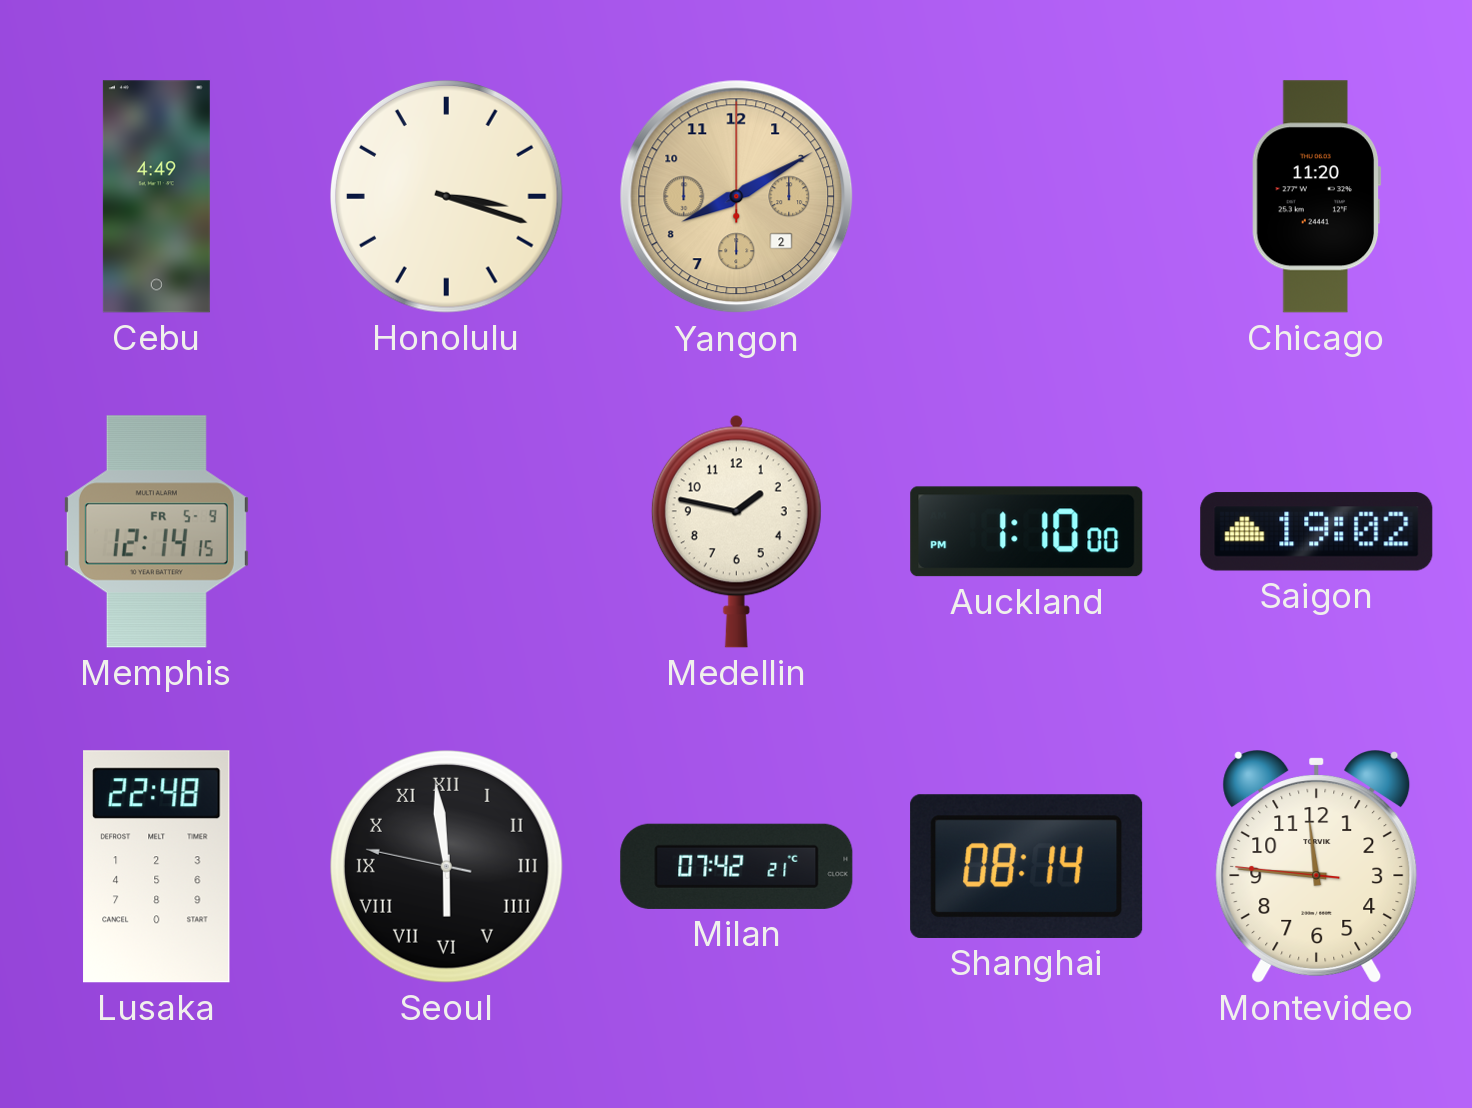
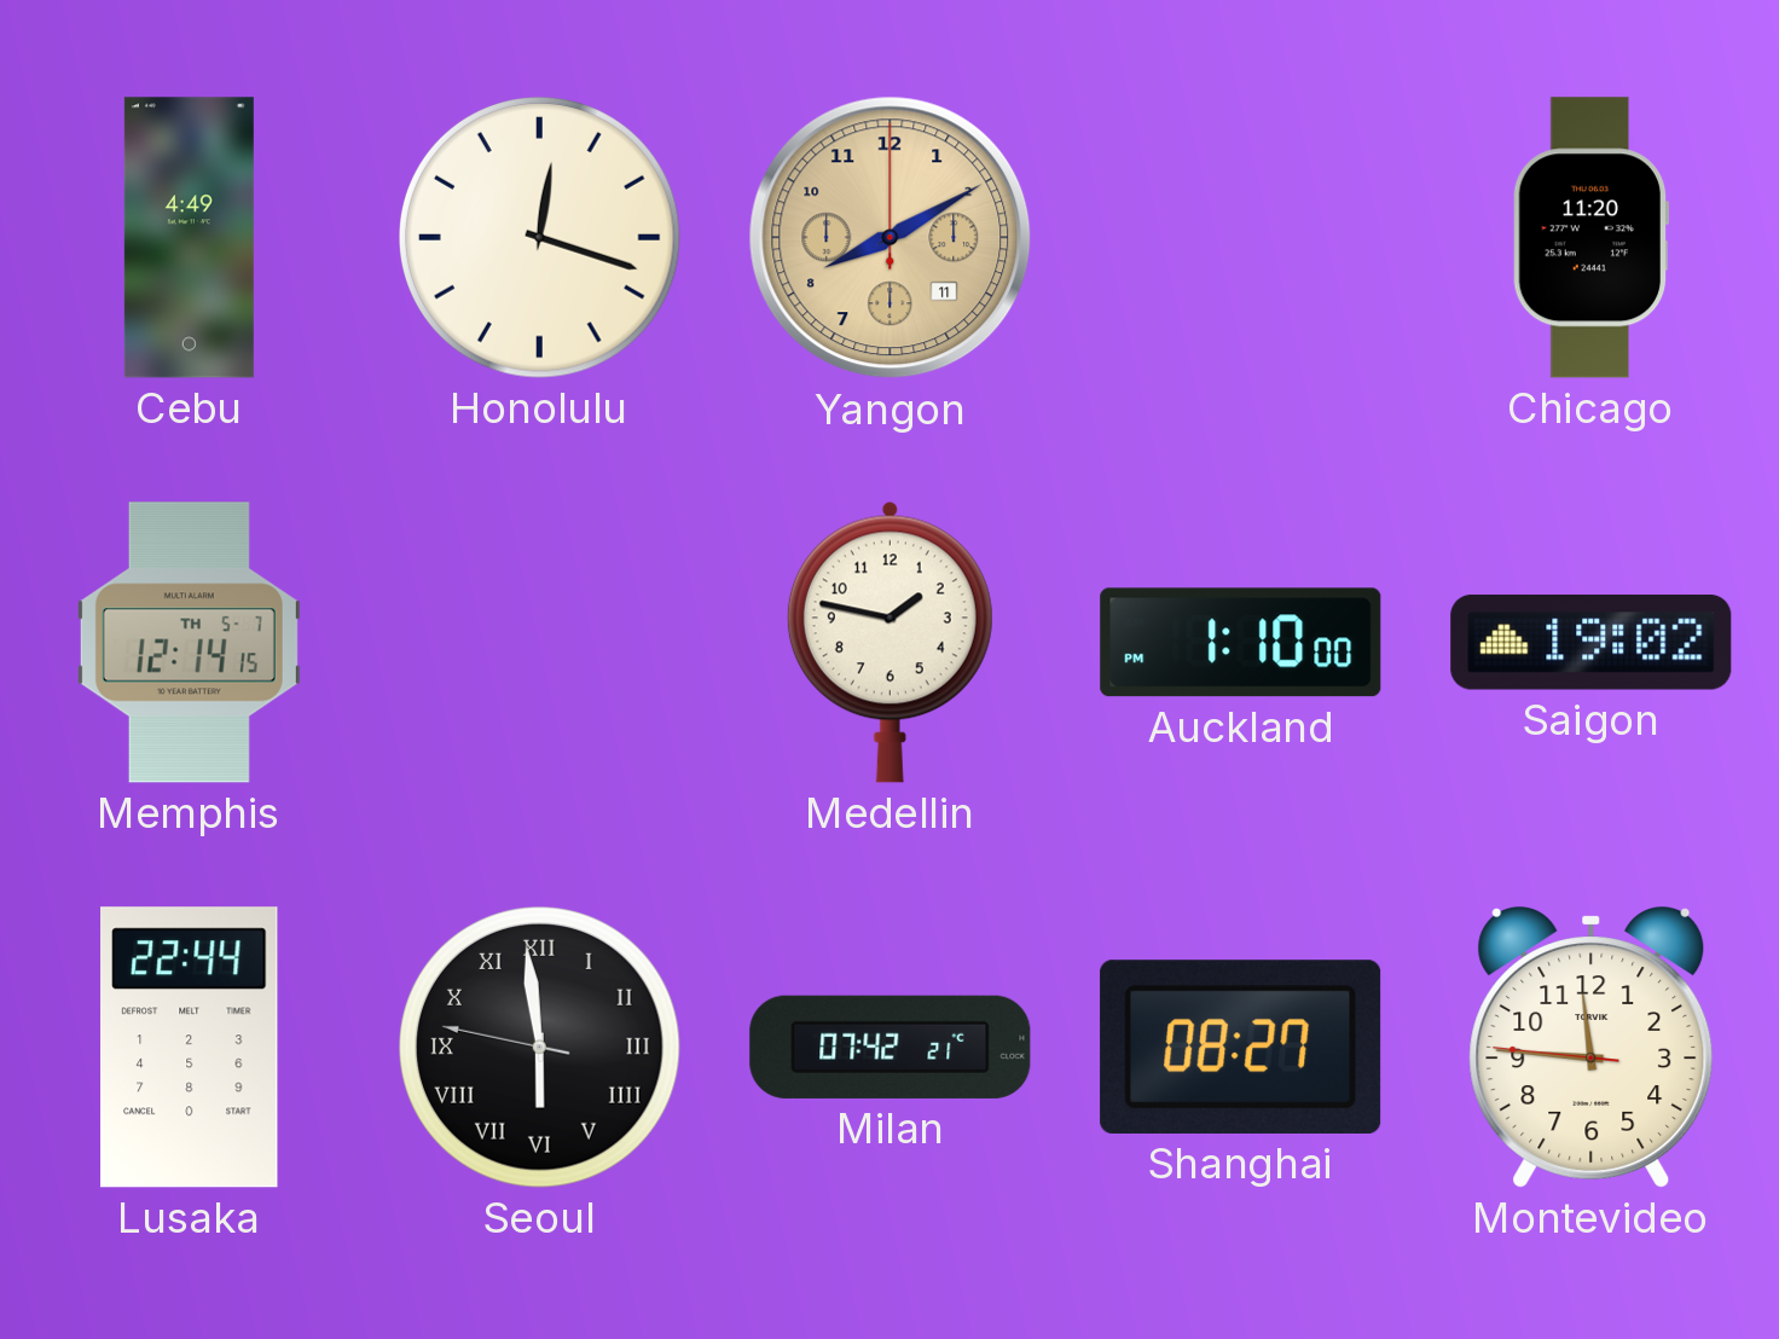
Honolulu: 3:18 -> 12:18
Yangon date: 2 -> 11
Memphis date: FR 5-9 -> TH 5-7
Lusaka: 22:48 -> 22:44
Shanghai: 08:14 -> 08:27
